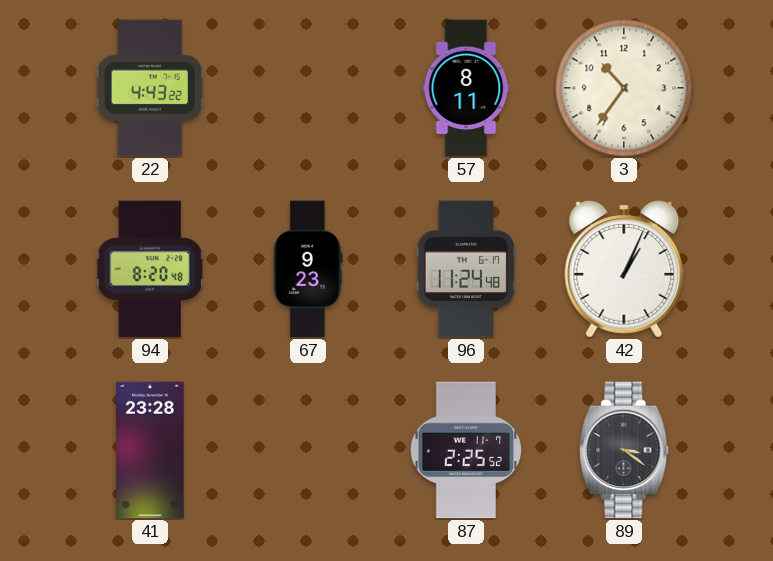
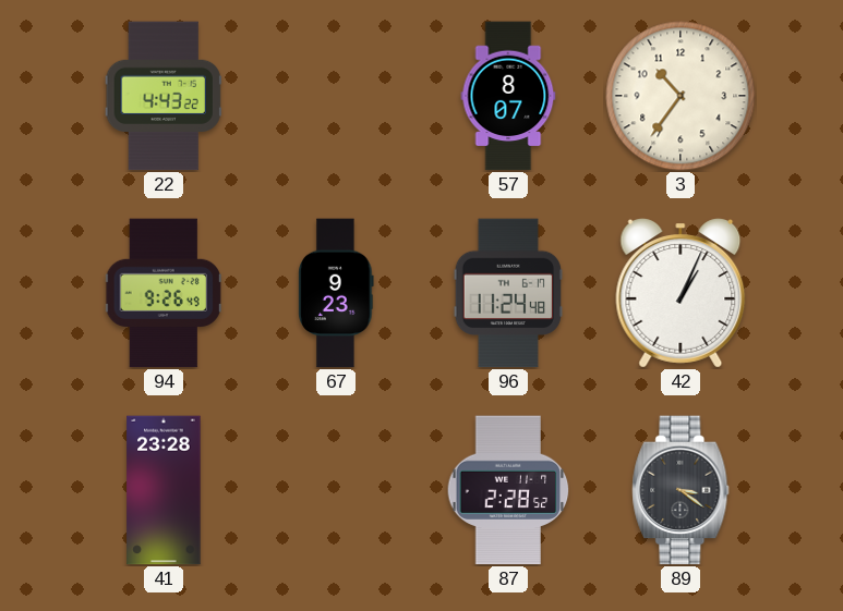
57: 8:11 -> 8:07
94: 8:20 -> 9:26
87: 2:25 -> 2:28
